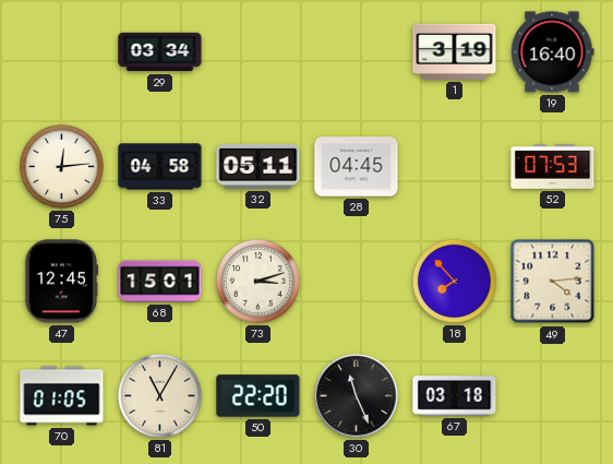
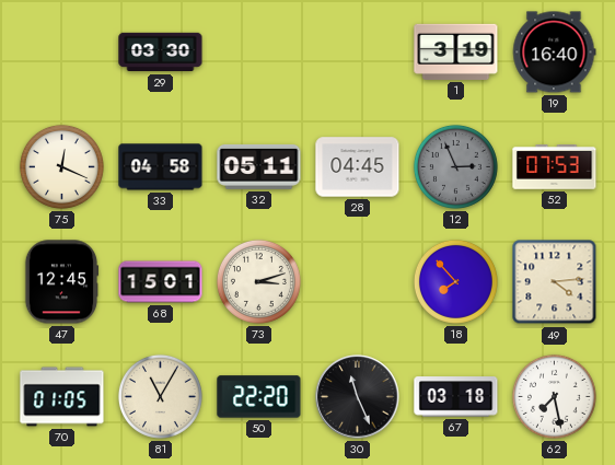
29: 03:34 -> 03:30
75: 12:14 -> 12:19
12: none -> 2:56
62: none -> 7:28
